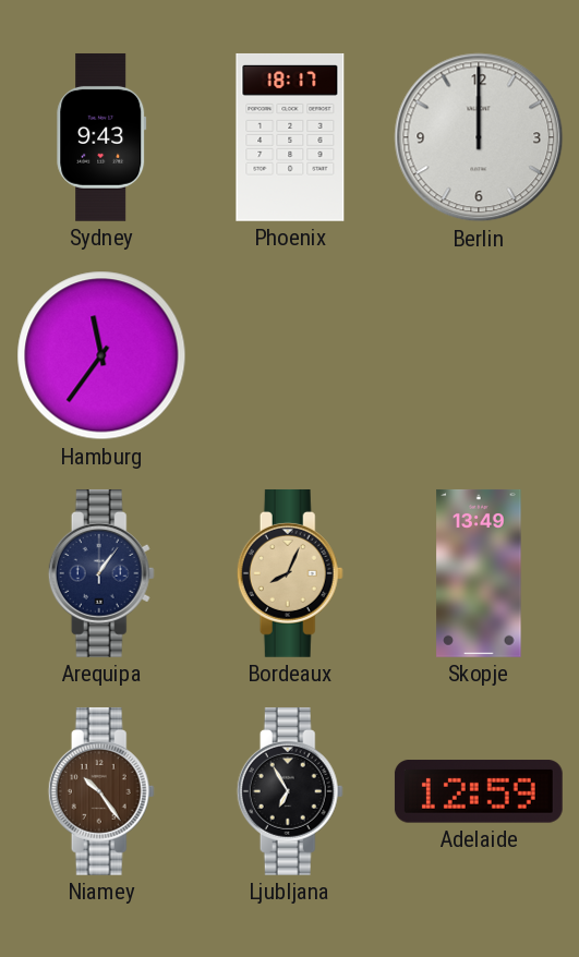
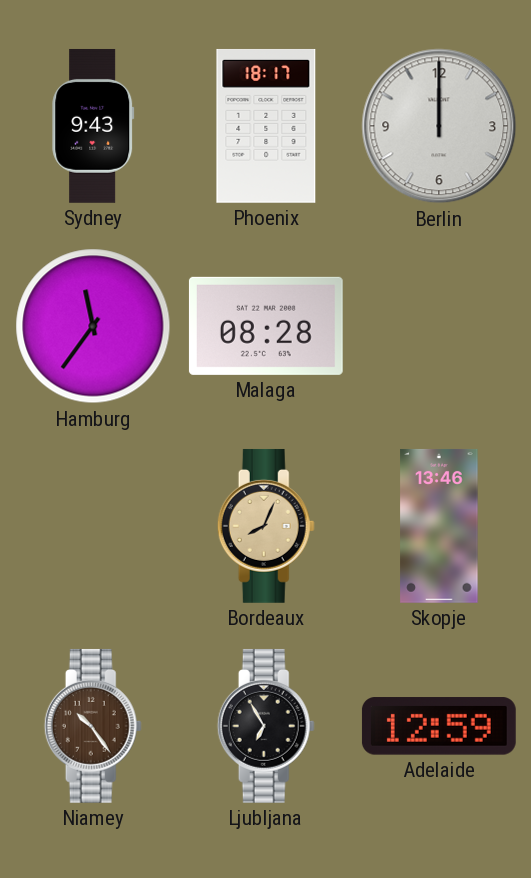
Malaga: none -> 08:28
Arequipa: 1:06 -> none
Skopje: 13:49 -> 13:46
